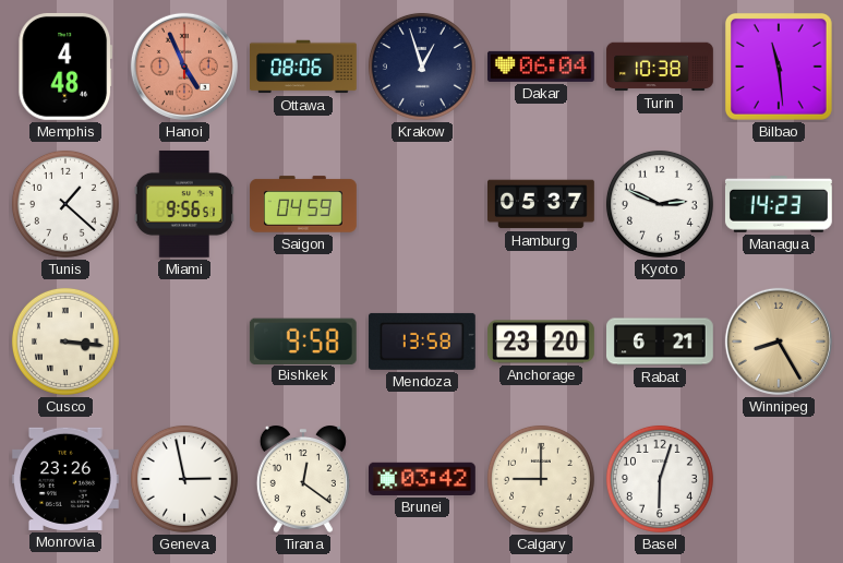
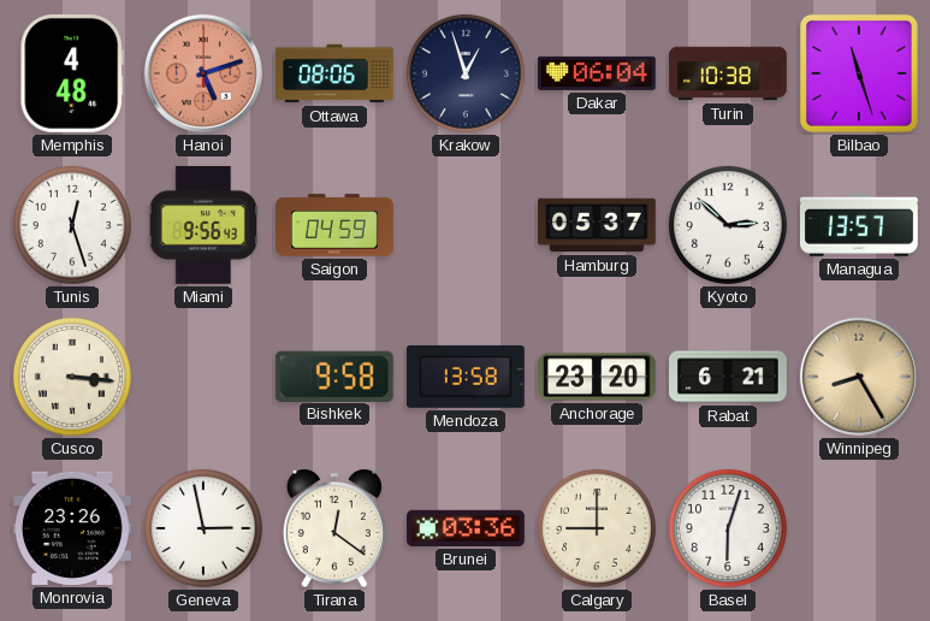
Hanoi: 4:56 -> 5:12
Bilbao: 11:29 -> 11:27
Tunis: 1:22 -> 12:27
Miami: 9:56:51 -> 9:56:43
Kyoto: 2:49 -> 2:52
Managua: 14:23 -> 13:57
Brunei: 03:42 -> 03:36
